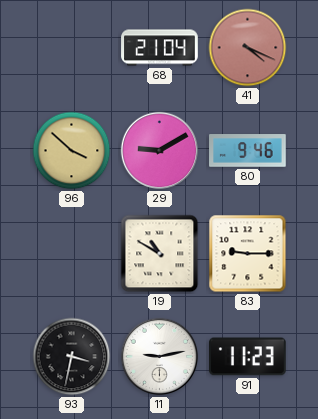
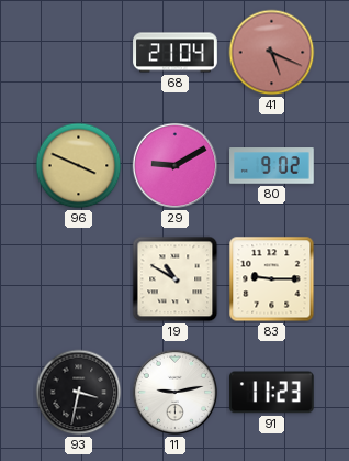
41: 4:19 -> 5:19
96: 3:52 -> 3:49
80: 9:46 -> 9:02
